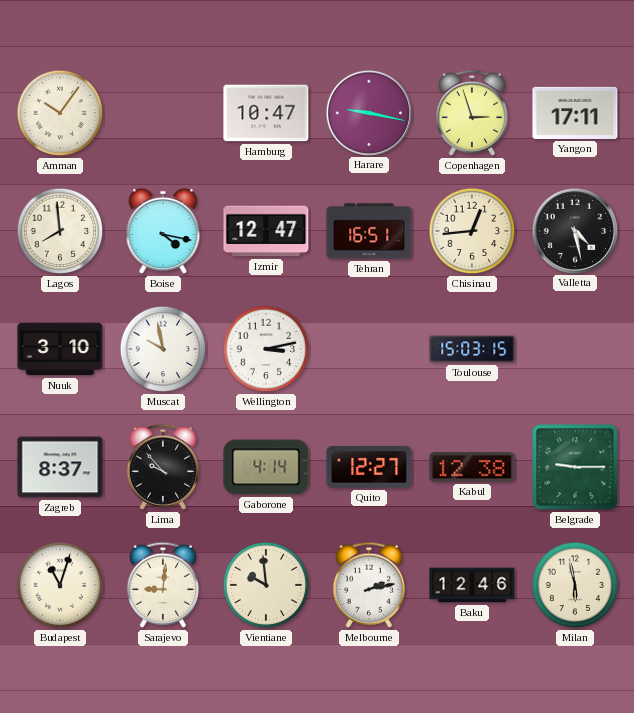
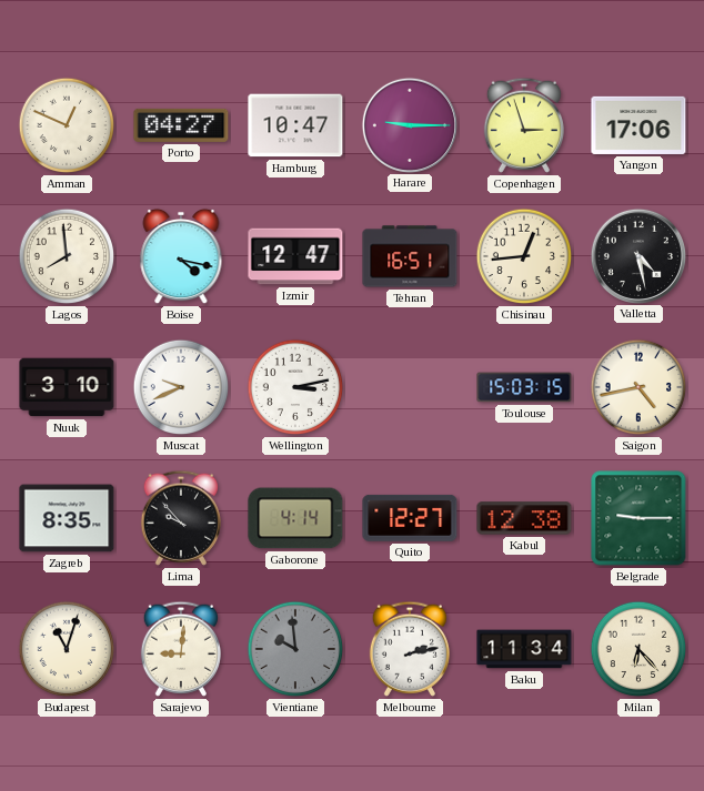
Amman: 10:06 -> 12:49
Porto: none -> 04:27
Harare: 9:17 -> 9:15
Yangon: 17:11 -> 17:06
Muscat: 9:58 -> 9:41
Saigon: none -> 4:43
Zagreb: 8:37 -> 8:35
Vientiane dial: cream -> grey
Baku: 12:46 -> 11:34
Milan: 5:58 -> 6:23
